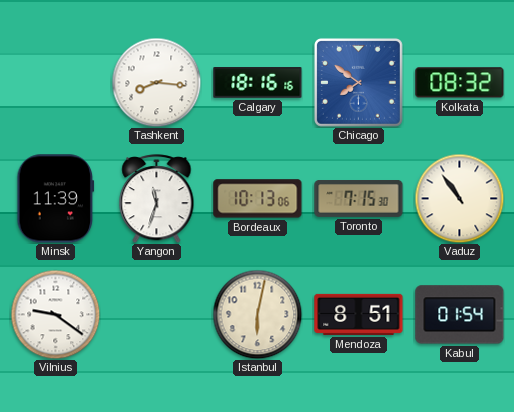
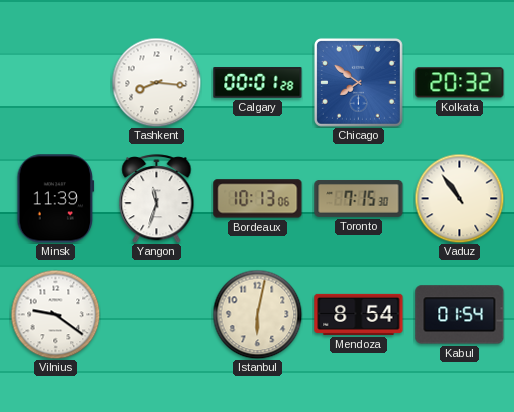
Calgary: 18:16 -> 00:01
Kolkata: 08:32 -> 20:32
Mendoza: 8:51 -> 8:54
